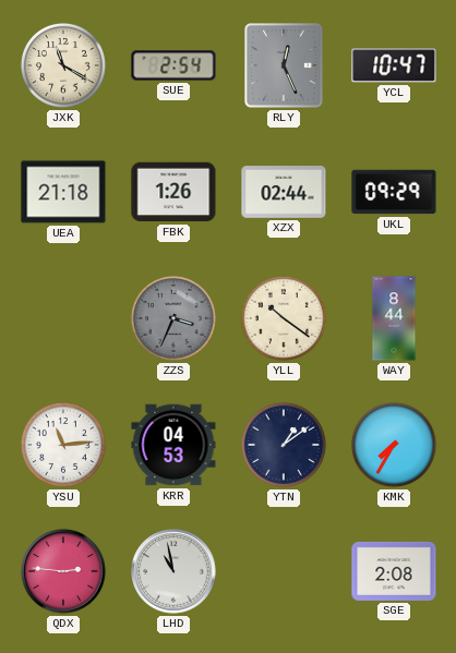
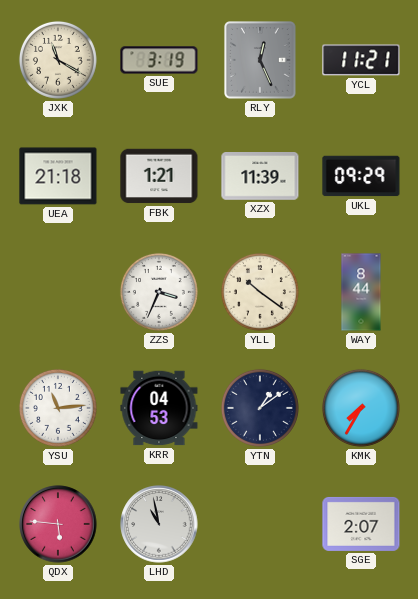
SUE: 2:54 -> 3:19
YCL: 10:47 -> 11:21
FBK: 1:26 -> 1:21
XZX: 02:44 -> 11:39
ZZS dial: grey -> white
QDX: 2:46 -> 5:46
SGE: 2:08 -> 2:07
